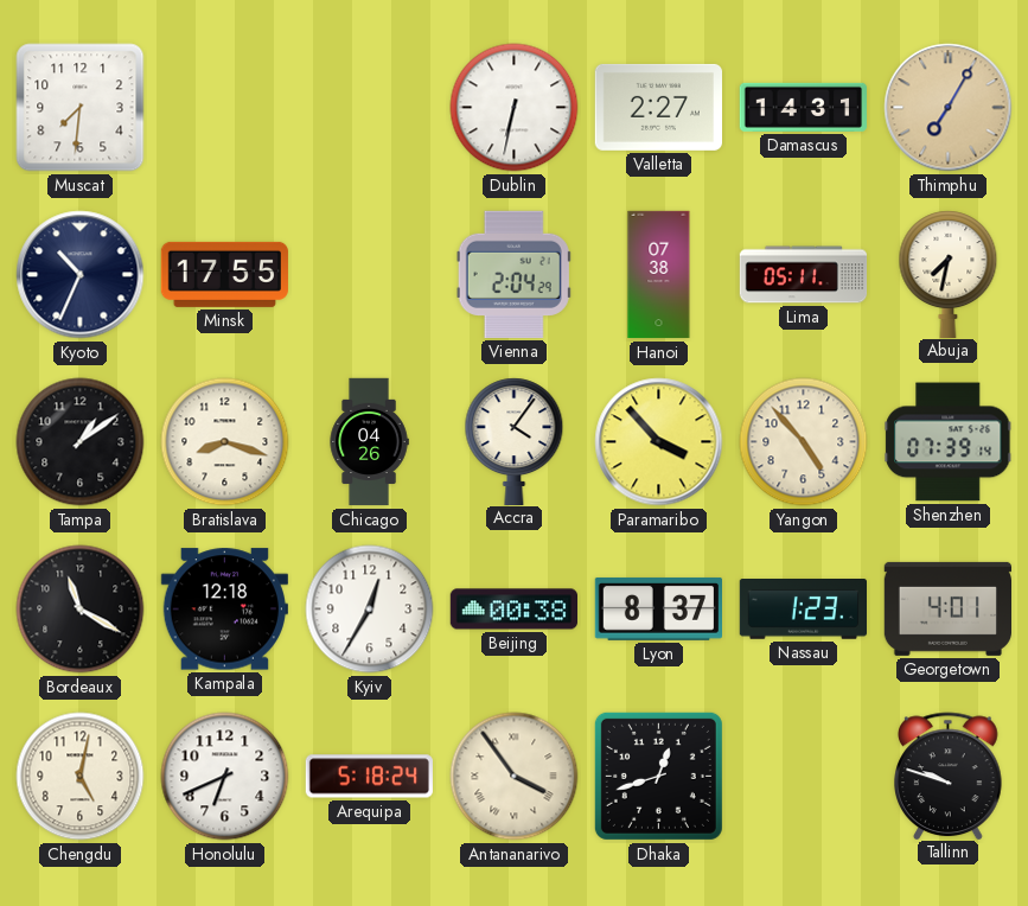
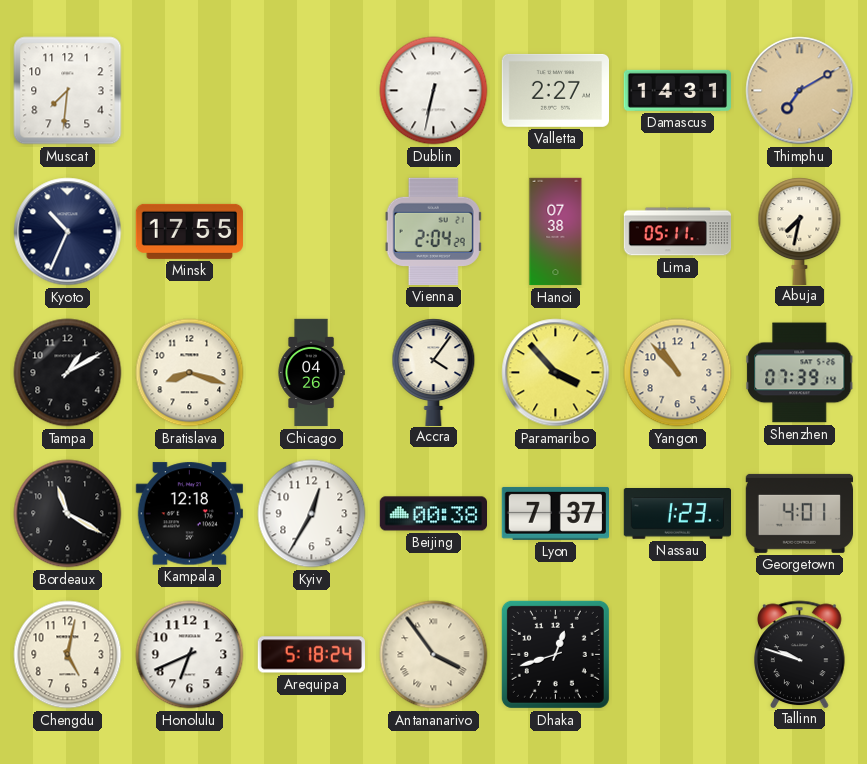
Thimphu: 7:05 -> 7:10
Tampa: 1:09 -> 1:10
Yangon: 4:53 -> 10:53
Lyon: 8:37 -> 7:37
